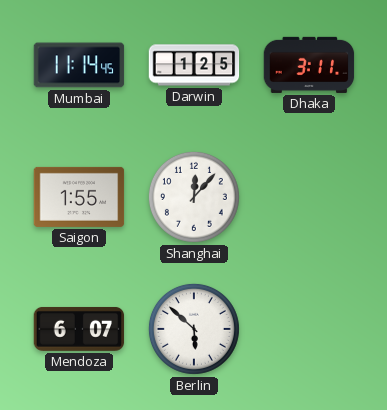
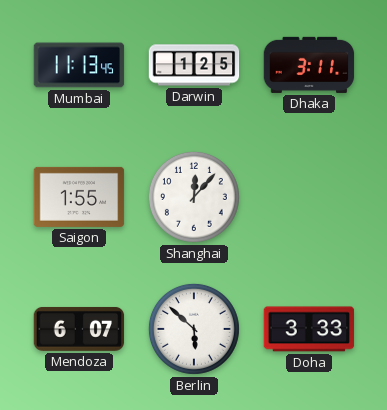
Mumbai: 11:14 -> 11:13
Doha: none -> 3:33
